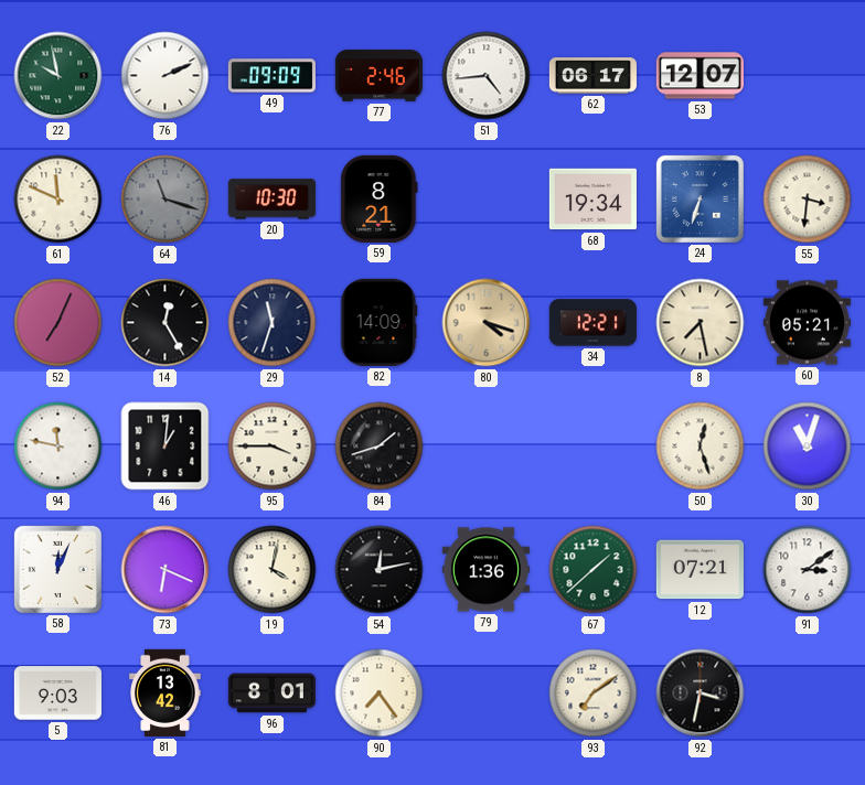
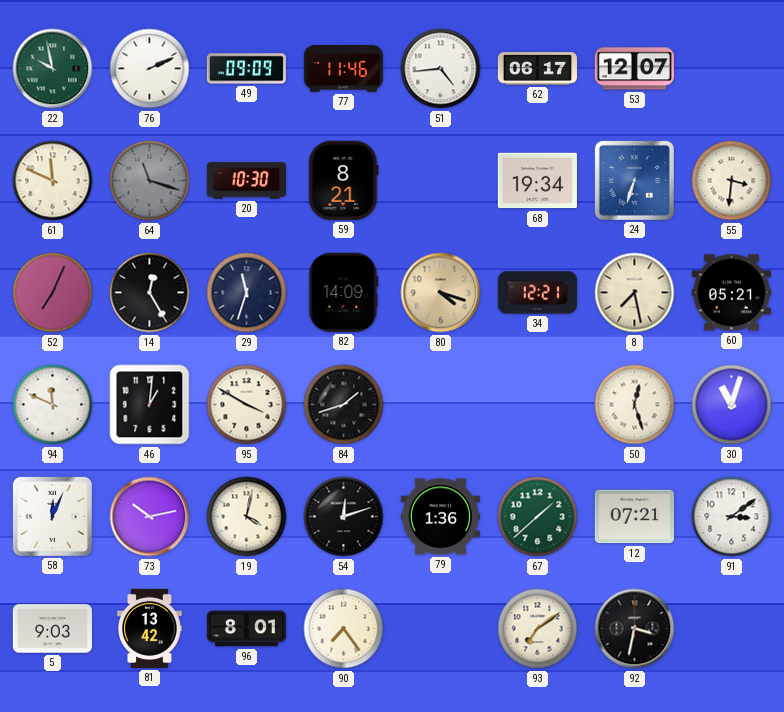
77: 2:46 -> 11:46
94: 11:47 -> 11:49
95: 3:45 -> 3:50
73: 6:19 -> 10:13
54: 12:13 -> 12:12
